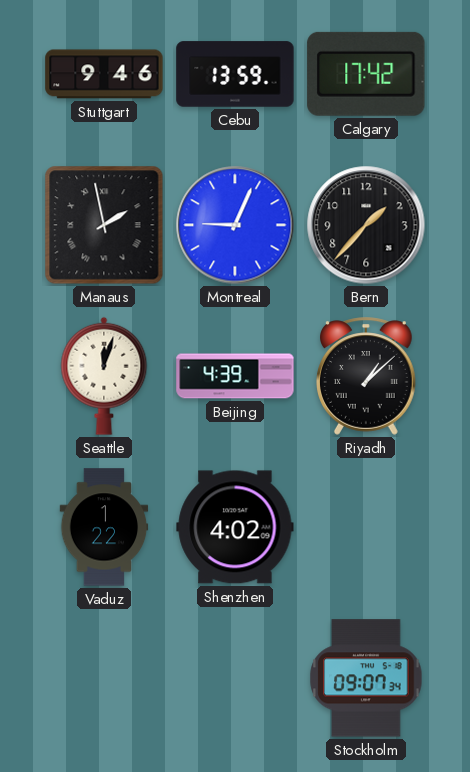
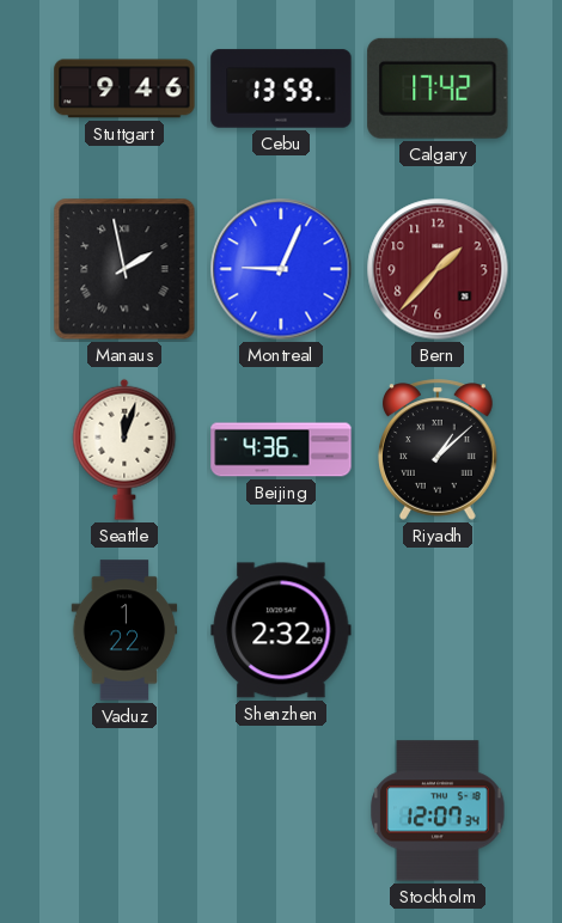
Bern dial: black -> burgundy
Beijing: 4:39 -> 4:36
Shenzhen: 4:02 -> 2:32
Stockholm: 09:07 -> 12:07
